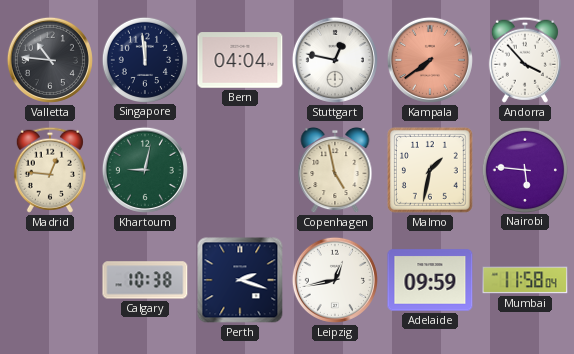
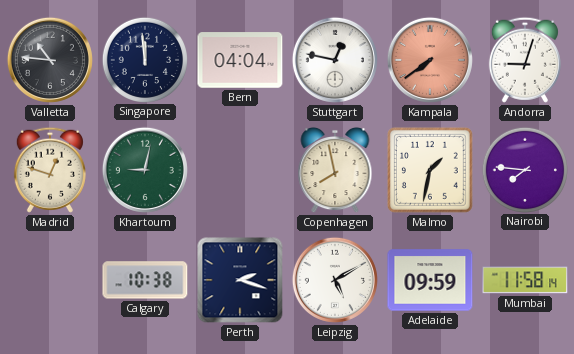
Andorra: 3:53 -> 9:03
Madrid: 12:46 -> 12:48
Copenhagen: 4:58 -> 7:58
Nairobi: 5:46 -> 7:46
Leipzig: 12:43 -> 5:10
Mumbai: 11:58:04 -> 11:58:14
